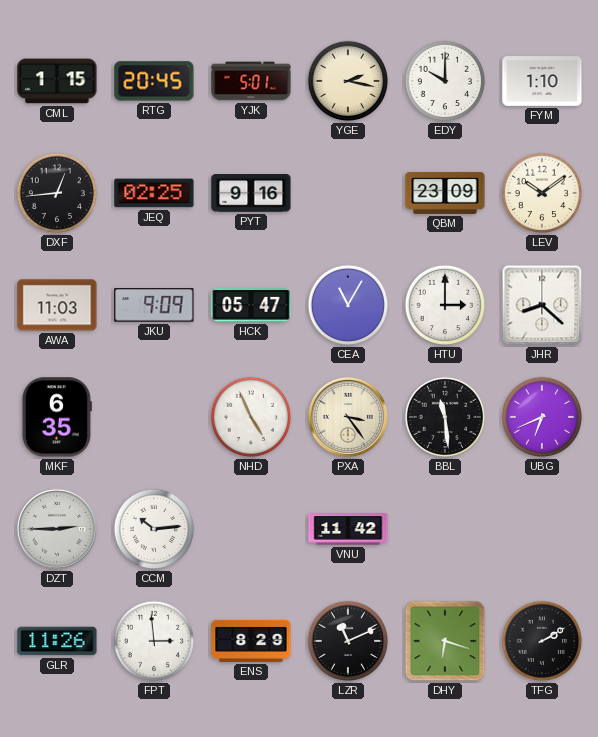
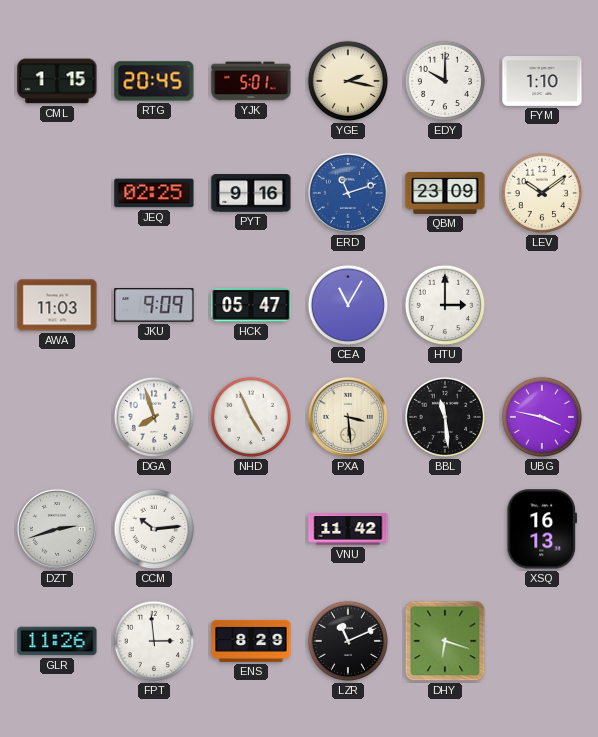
DXF: 12:44 -> none
ERD: none -> 11:12
JHR: 8:22 -> none
MKF: 6:35 -> none
DGA: none -> 7:57
PXA: 3:24 -> 3:29
UBG: 6:41 -> 3:47
DZT: 2:45 -> 2:42
XSQ: none -> 16:13
TFG: 2:10 -> none
